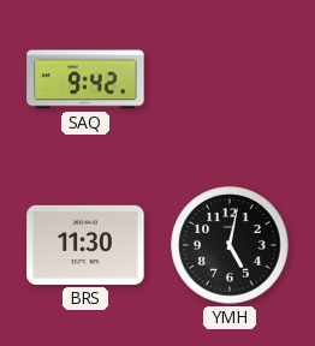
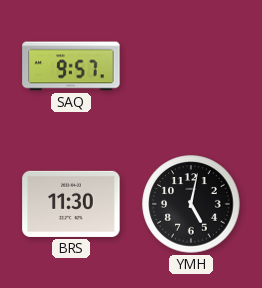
SAQ: 9:42 -> 9:57
